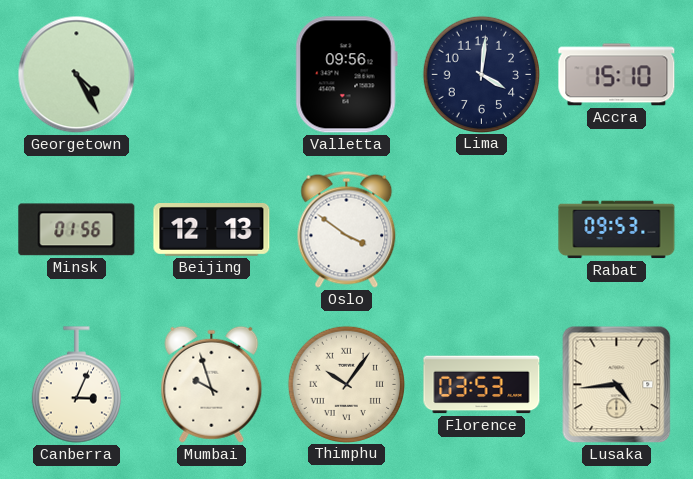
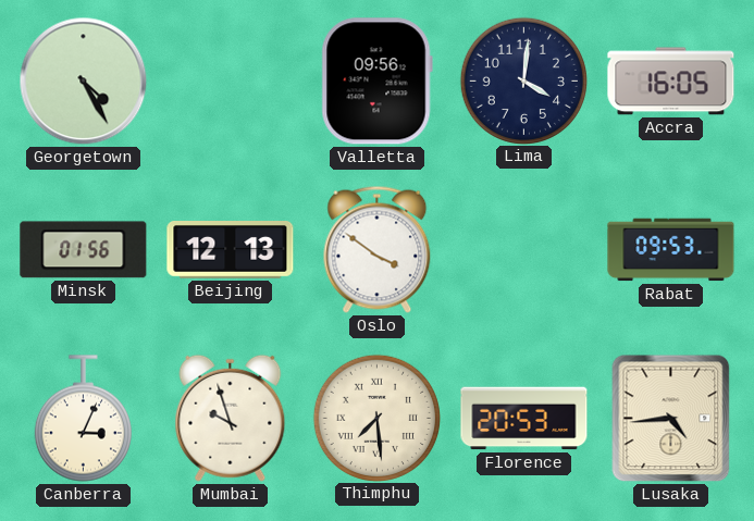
Accra: 15:10 -> 16:05
Thimphu: 10:06 -> 7:29
Florence: 03:53 -> 20:53
